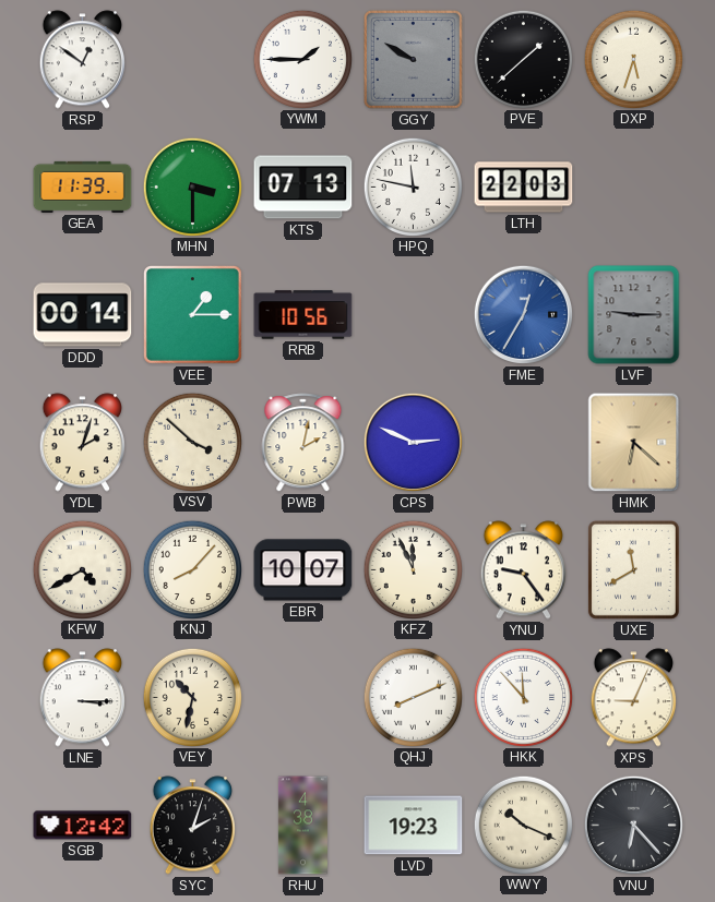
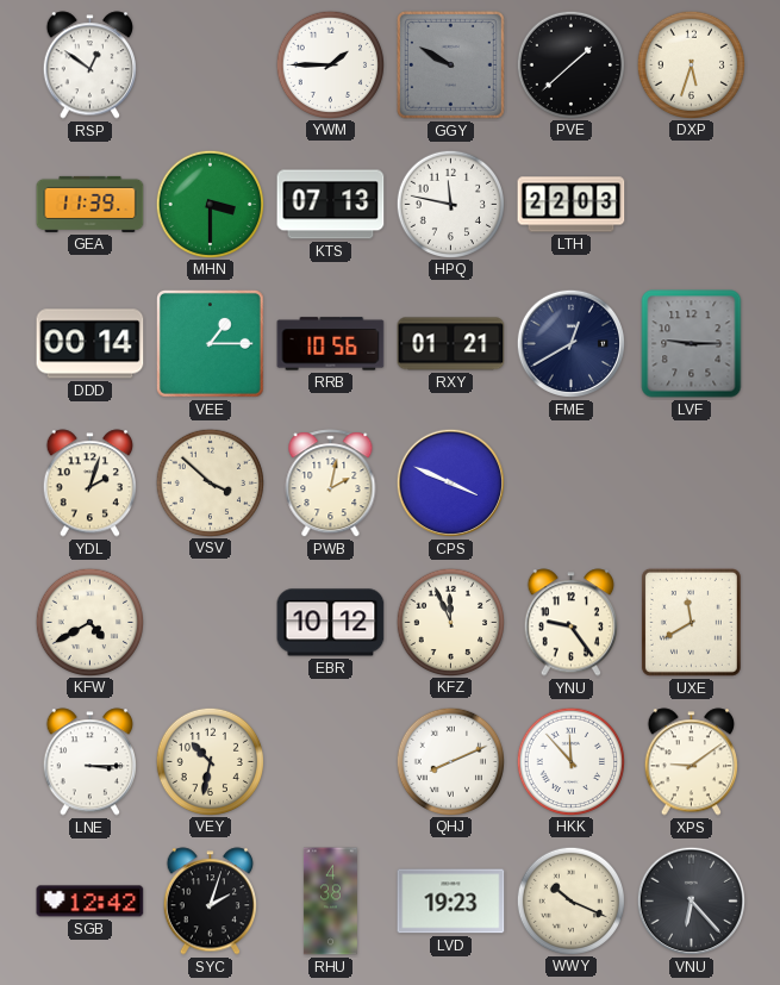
RXY: none -> 01:21
FME: 12:35 -> 12:40
FME dial: blue -> navy
CPS: 2:49 -> 3:49
HMK: 6:22 -> none
KNJ: 8:07 -> none
EBR: 10:07 -> 10:12
XPS: 9:04 -> 9:09
